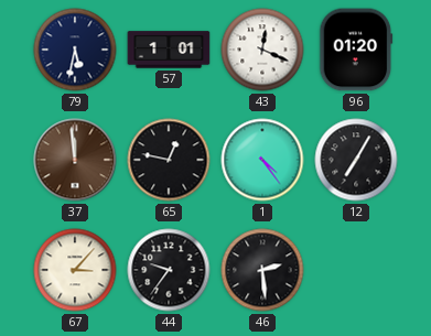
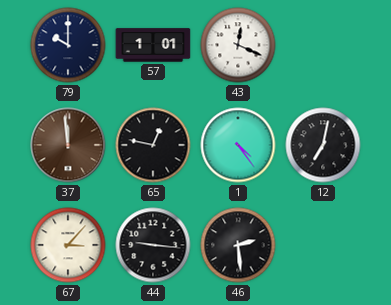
79: 5:32 -> 10:00
96: 01:20 -> none
12: 7:05 -> 7:02
44: 9:36 -> 9:16
